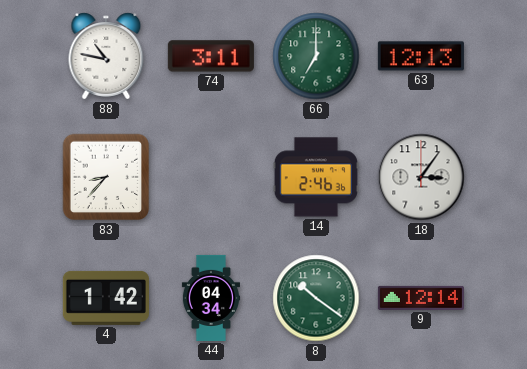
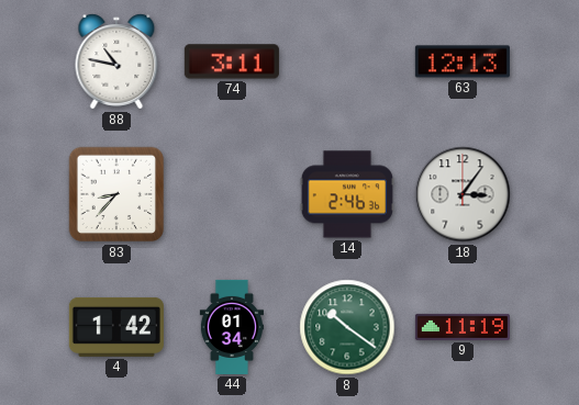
66: 7:00 -> none
44: 04:34 -> 01:34
9: 12:14 -> 11:19
